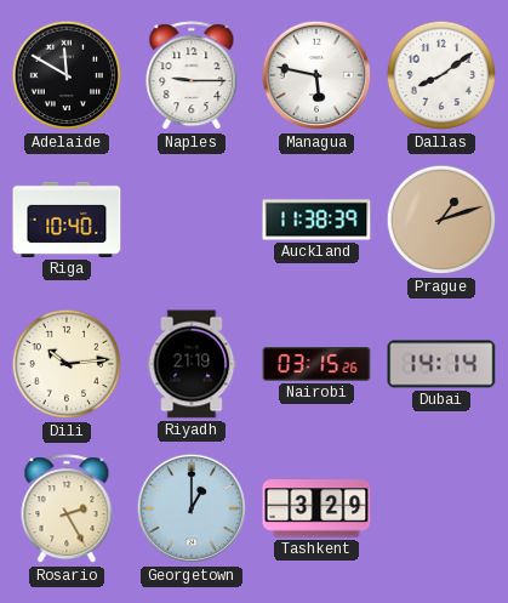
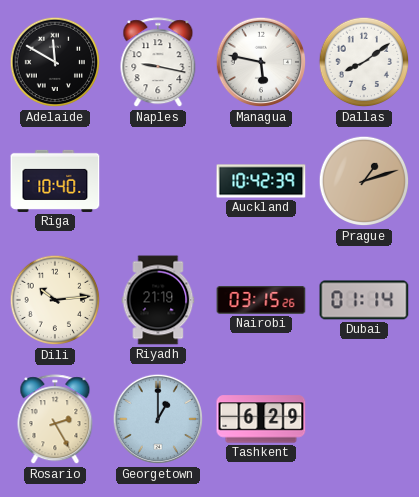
Naples: 9:15 -> 9:17
Auckland: 11:38 -> 10:42
Dubai: 14:14 -> 01:14
Tashkent: 3:29 -> 6:29
